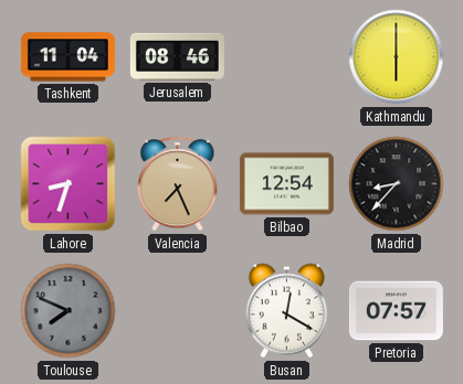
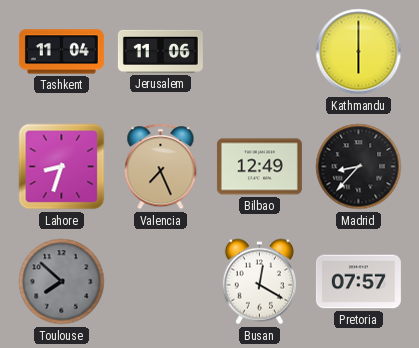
Jerusalem: 08:46 -> 11:06
Bilbao: 12:54 -> 12:49
Toulouse: 7:49 -> 7:52
